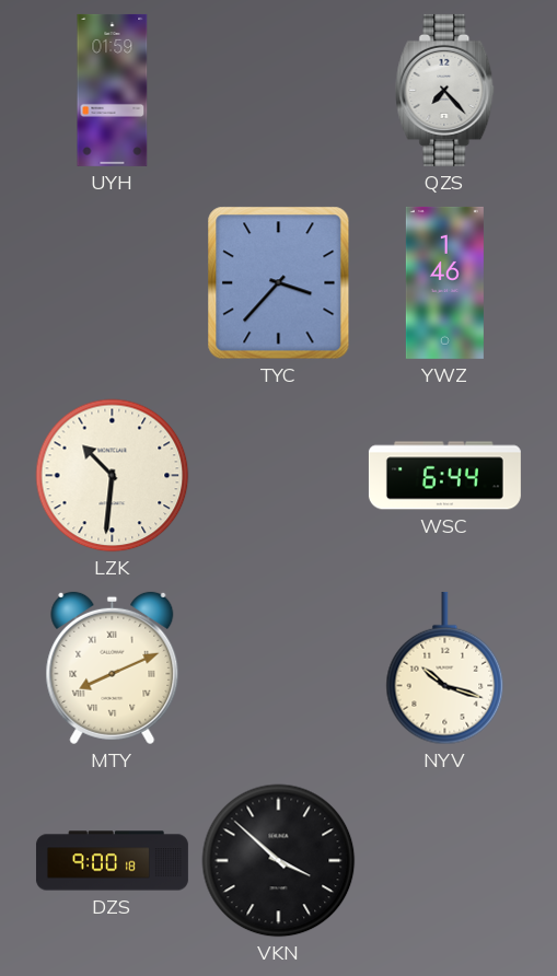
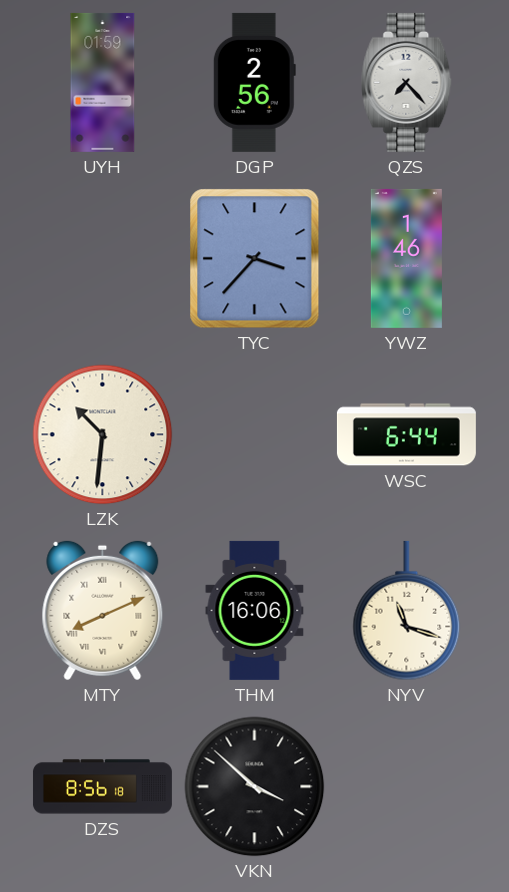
DGP: none -> 2:56
THM: none -> 16:06
NYV: 10:18 -> 11:18
DZS: 9:00 -> 8:56
